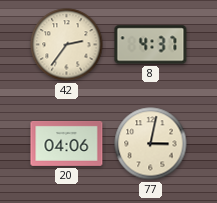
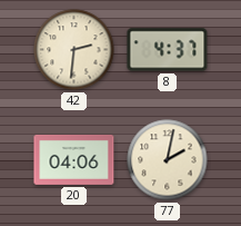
42: 2:36 -> 2:31
77: 3:02 -> 2:02
